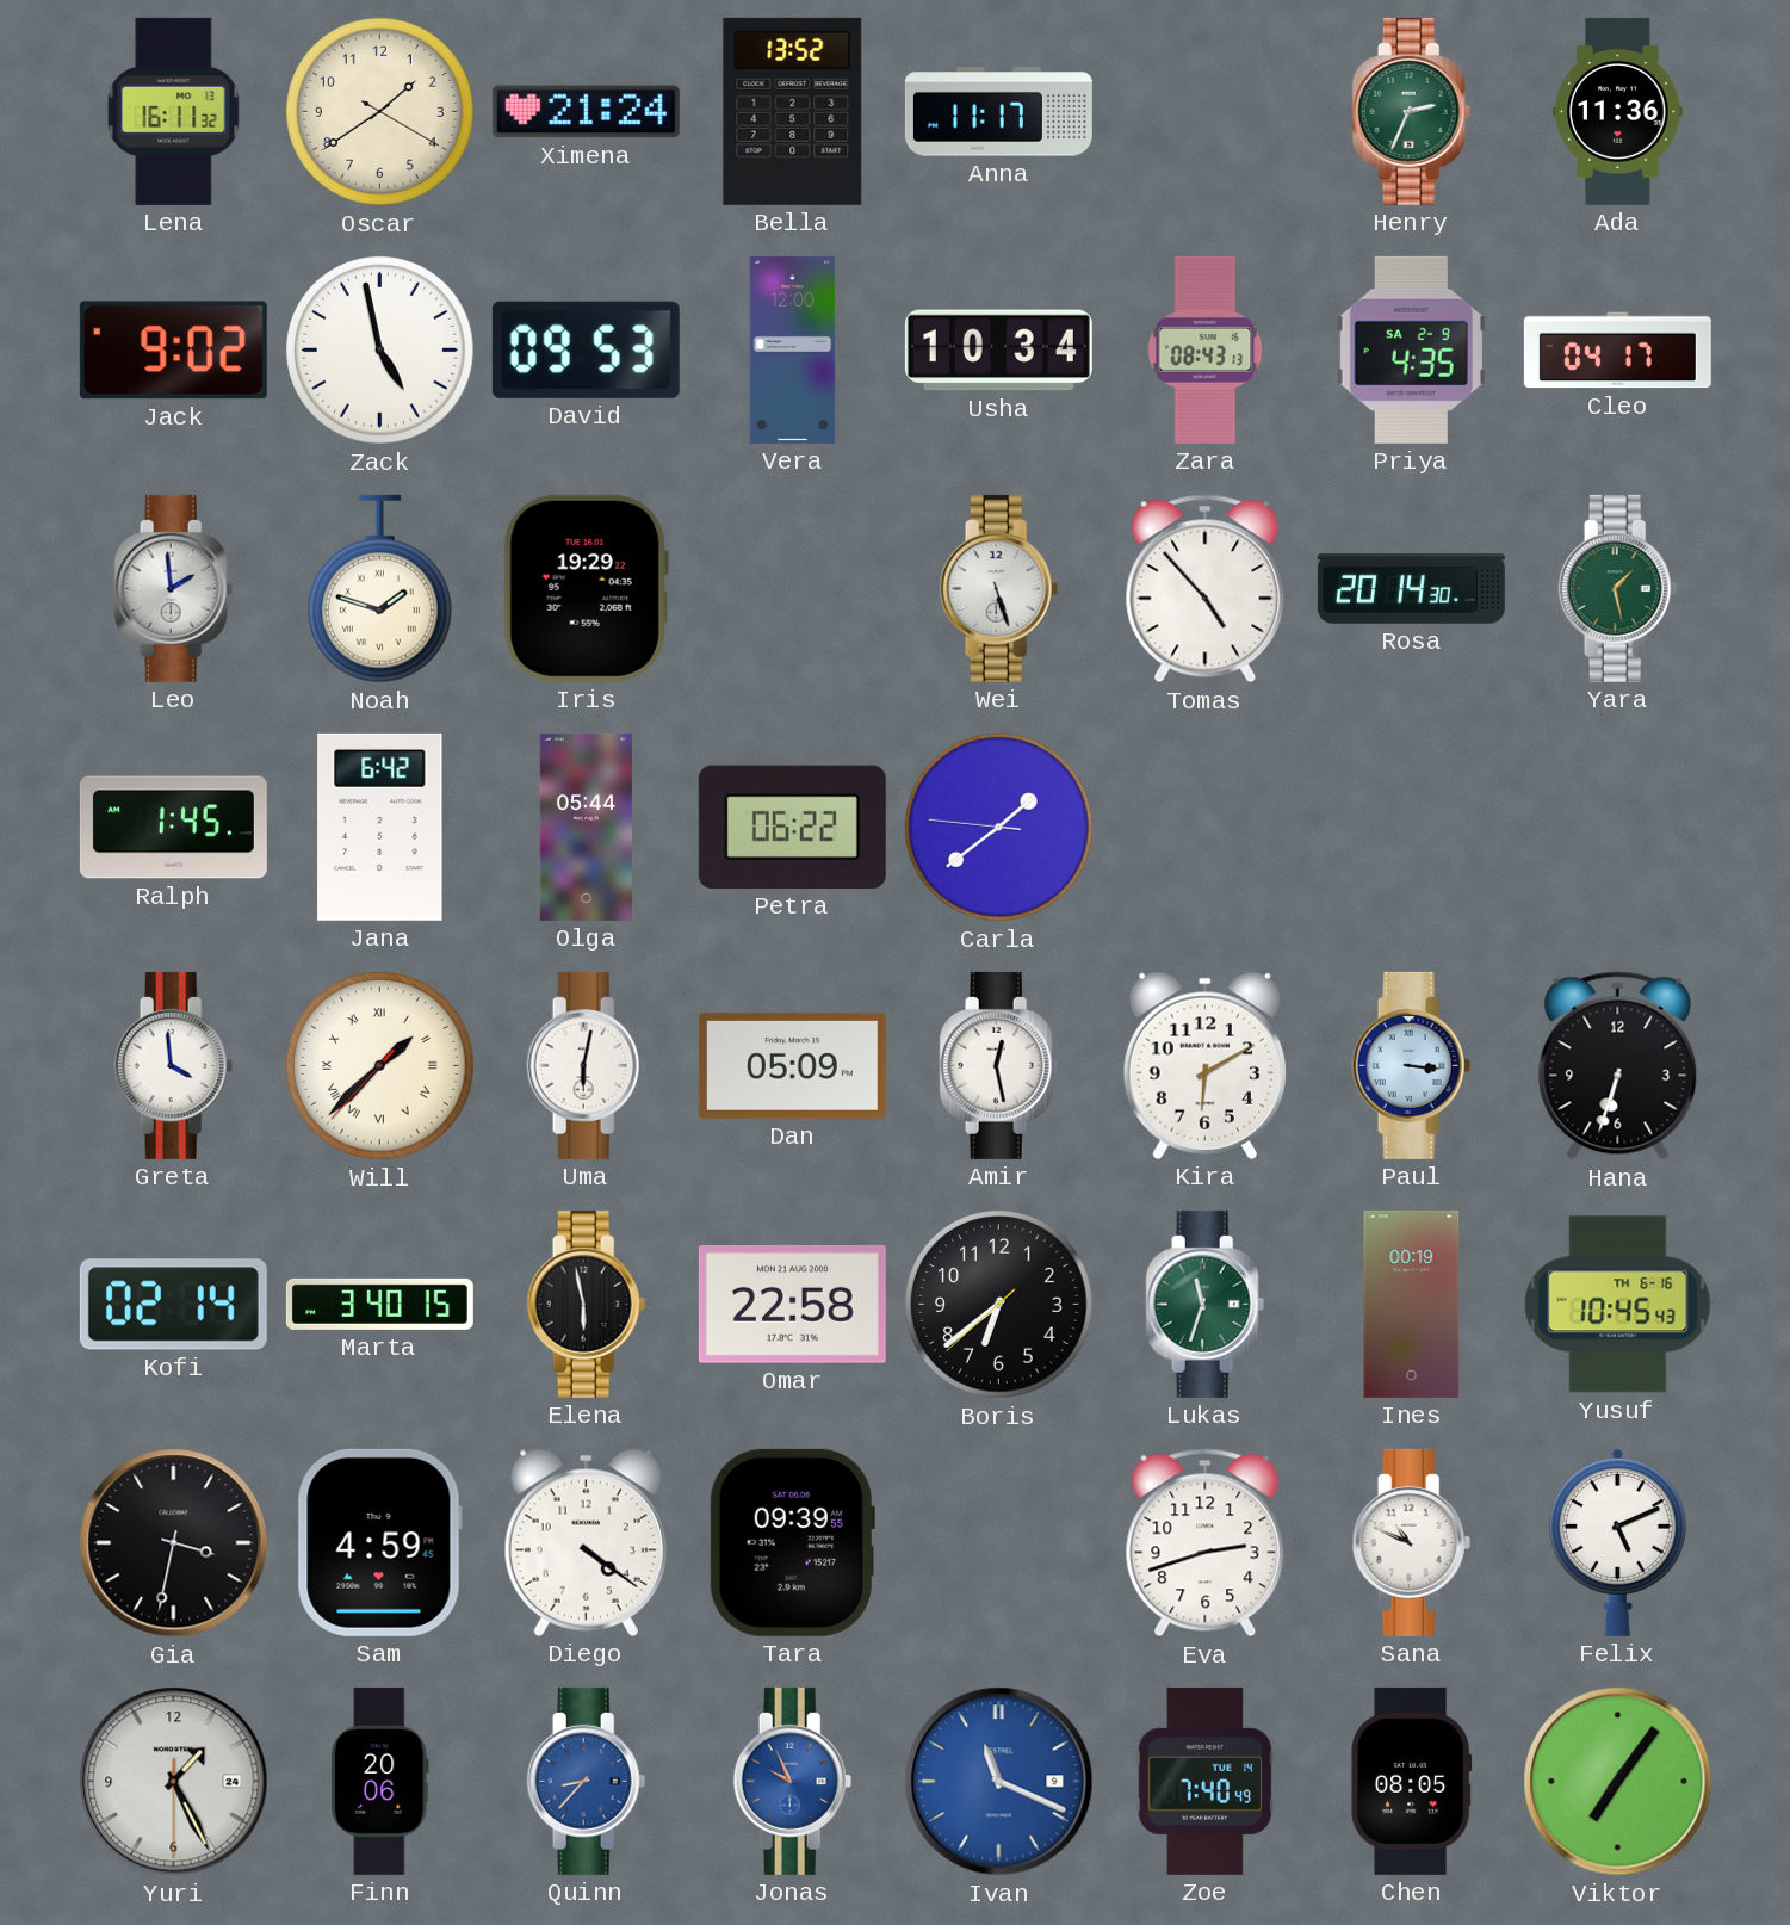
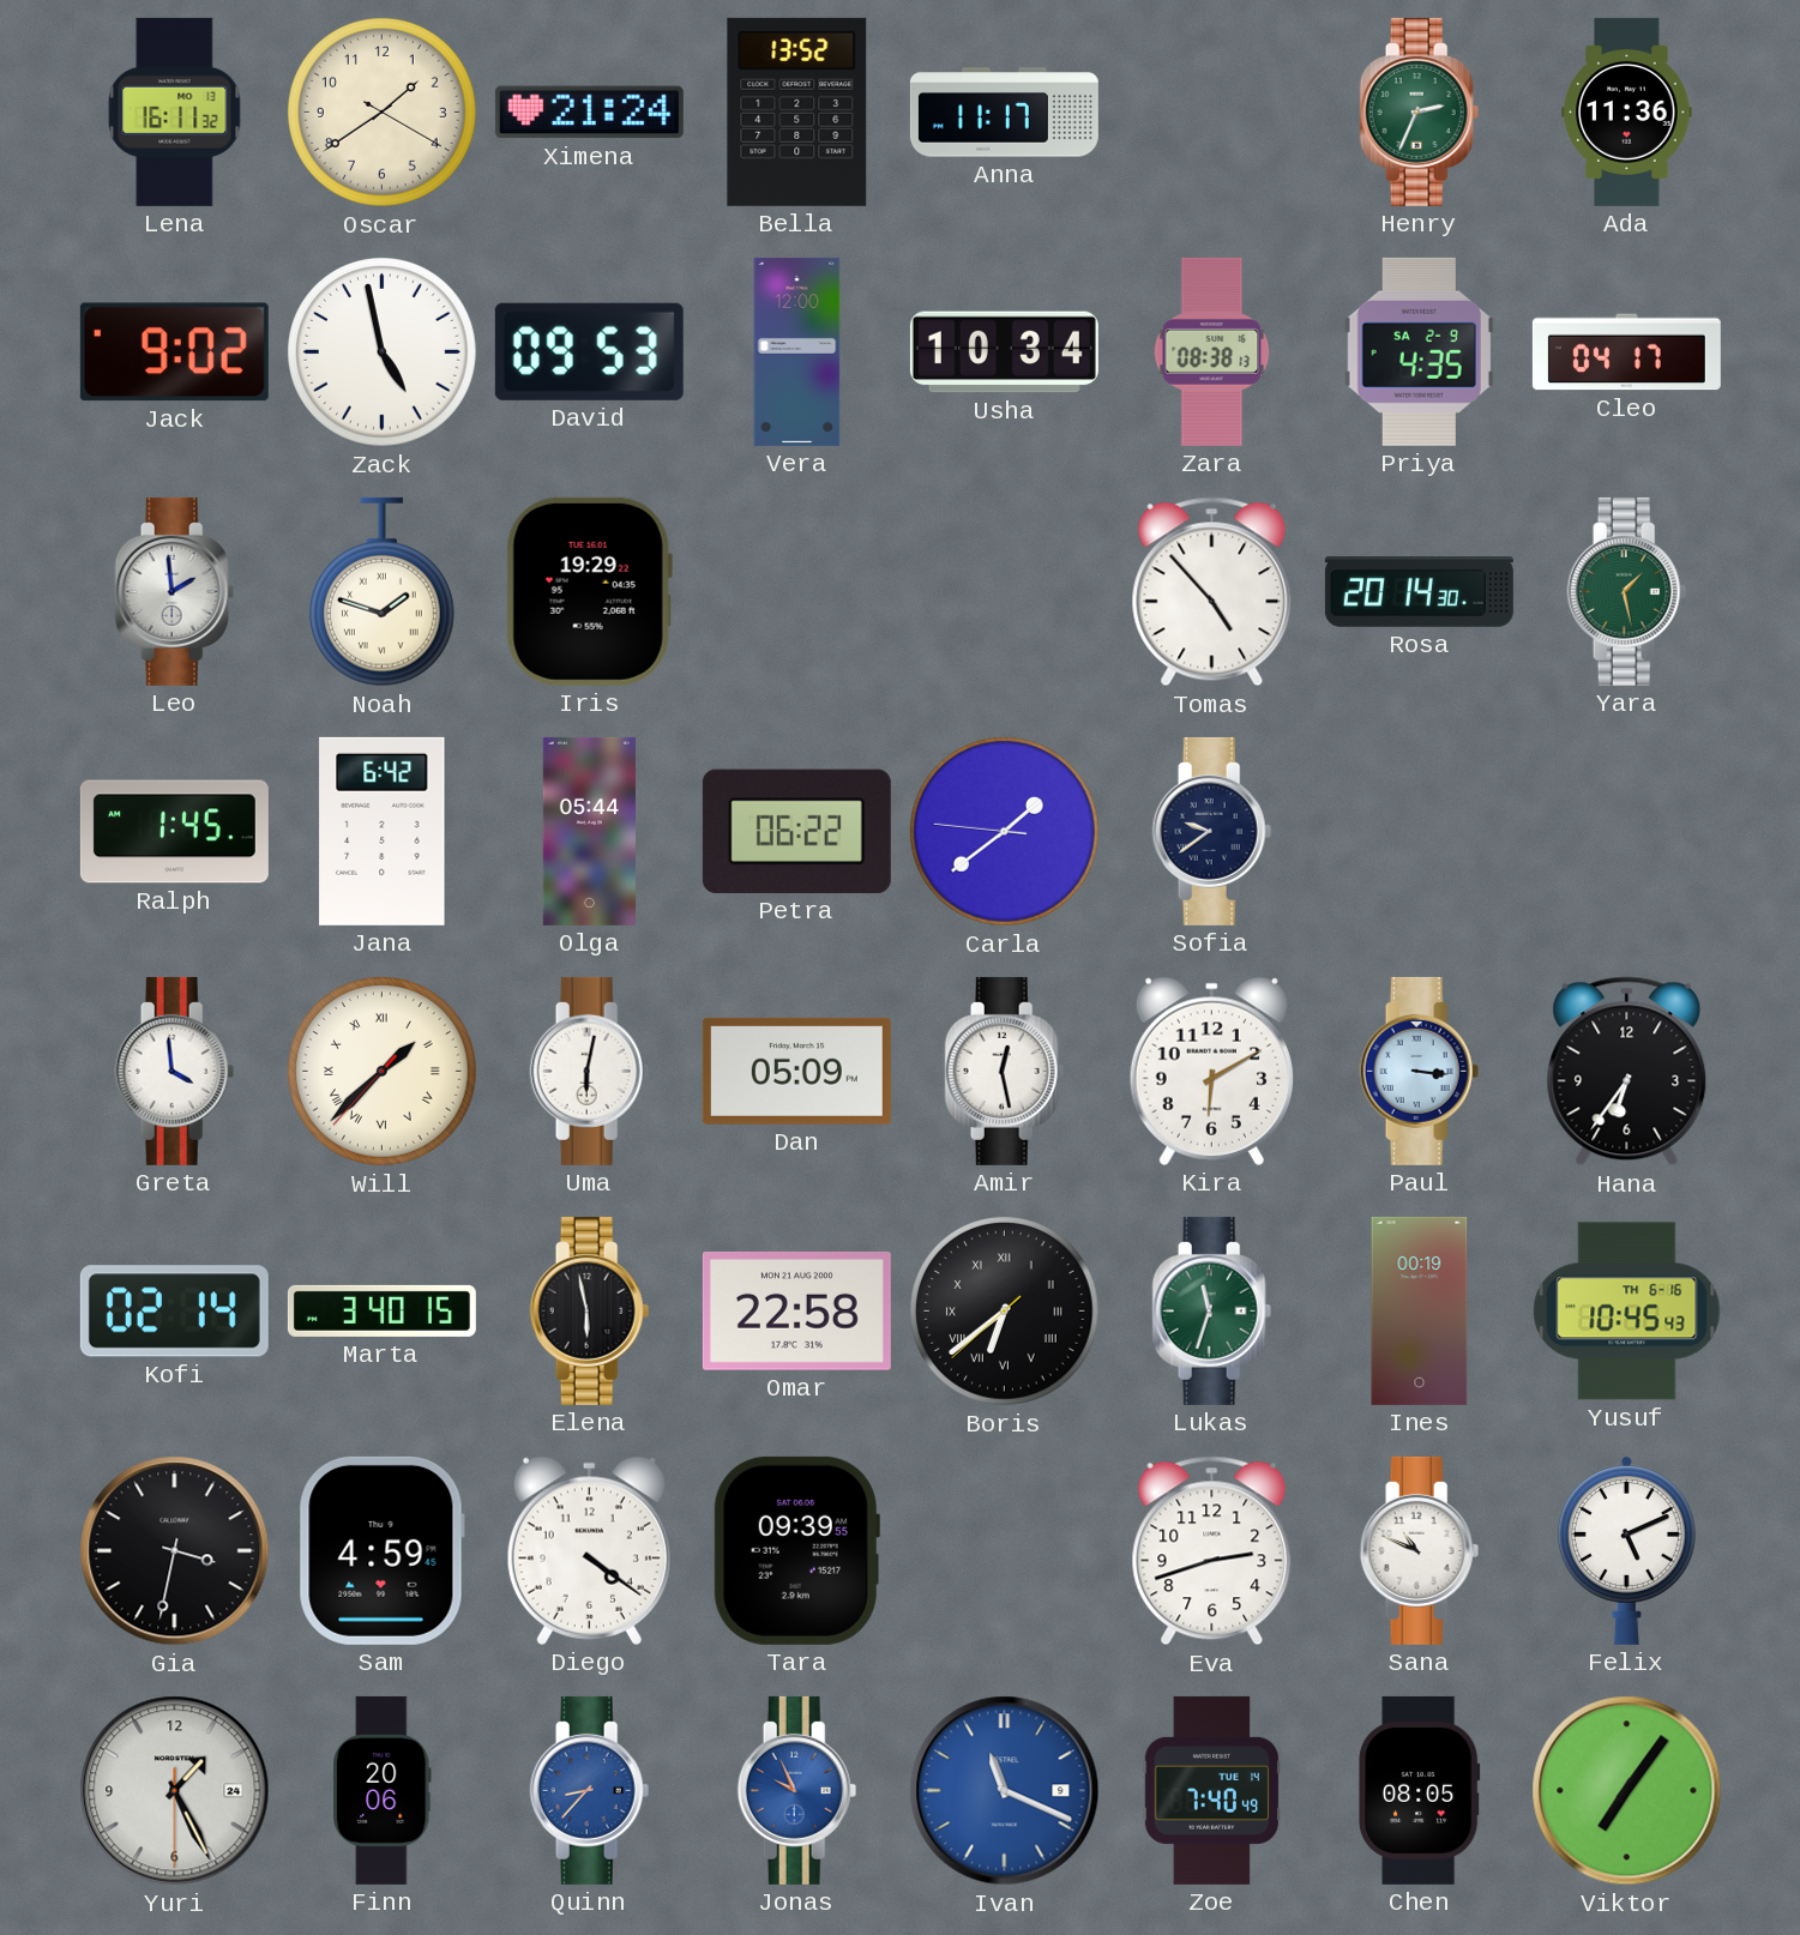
Zara: 08:43 -> 08:38
Wei: 5:27 -> none
Sofia: none -> 9:39
Hana: 6:33 -> 6:36
Boris numerals: Arabic -> Roman
